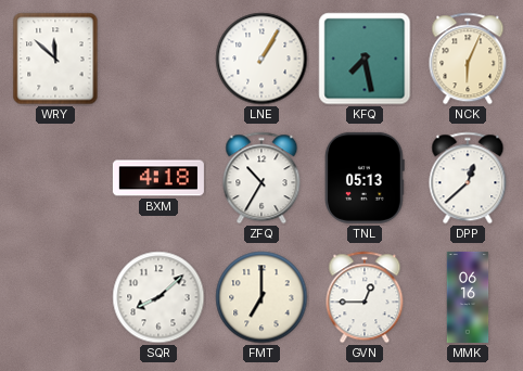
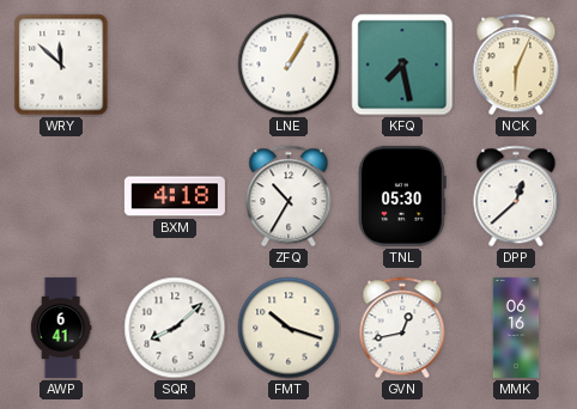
TNL: 05:13 -> 05:30
AWP: none -> 6:41
FMT: 7:00 -> 10:18
GVN: 12:45 -> 12:43
